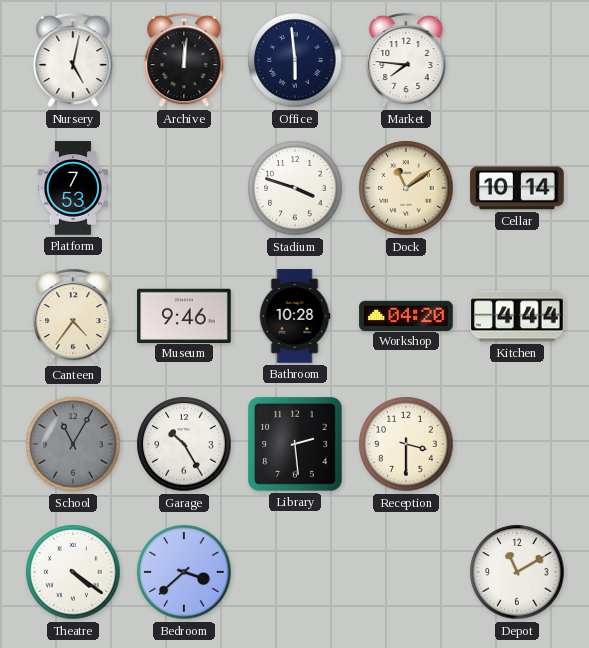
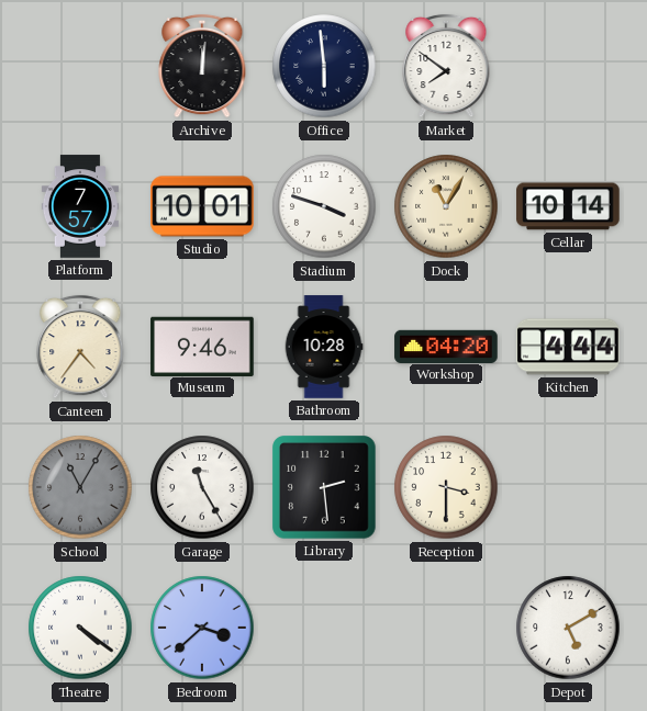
Nursery: 5:02 -> none
Market: 7:46 -> 7:51
Platform: 7:53 -> 7:57
Studio: none -> 10:01
Dock: 11:09 -> 11:05
Garage: 10:25 -> 11:25
Depot: 11:10 -> 5:10
